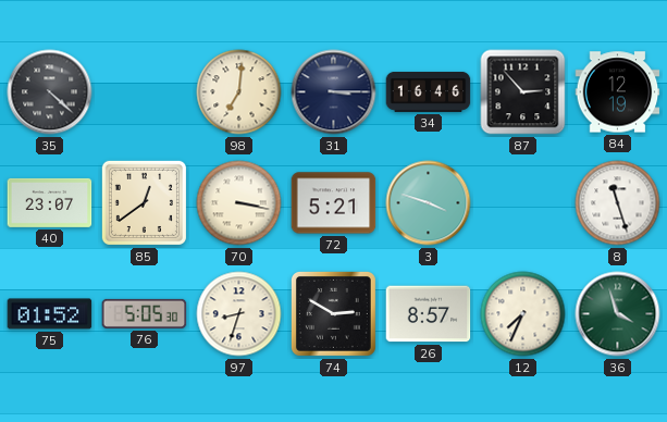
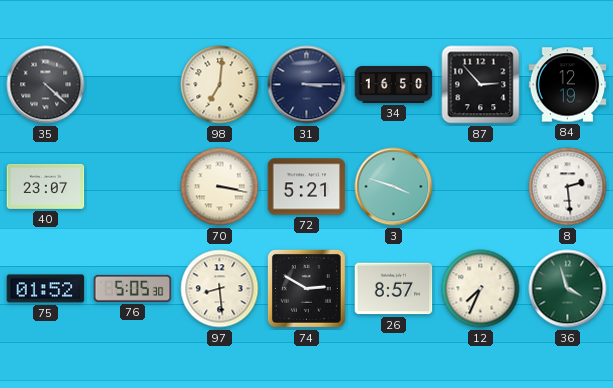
34: 16:46 -> 16:50
85: 12:39 -> none
8: 11:27 -> 2:29
97: 8:33 -> 8:29
